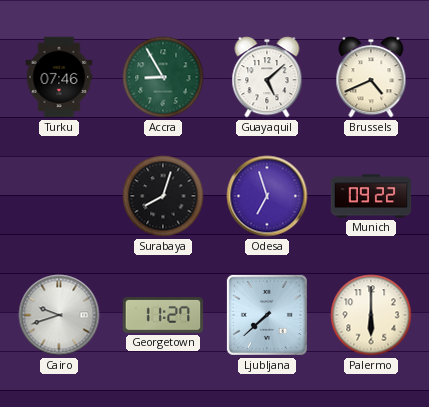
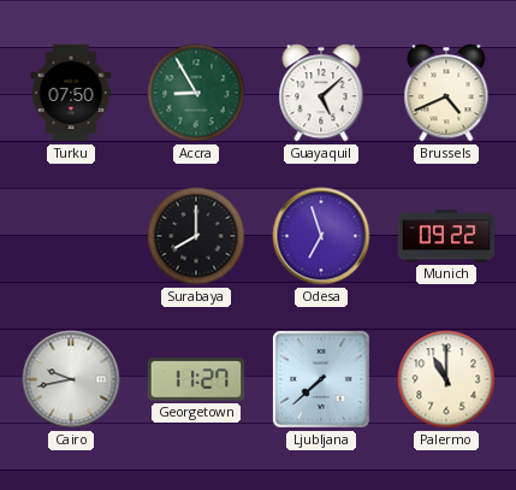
Turku: 07:46 -> 07:50
Surabaya: 8:03 -> 8:00
Cairo: 9:42 -> 9:43
Palermo: 6:00 -> 11:00
